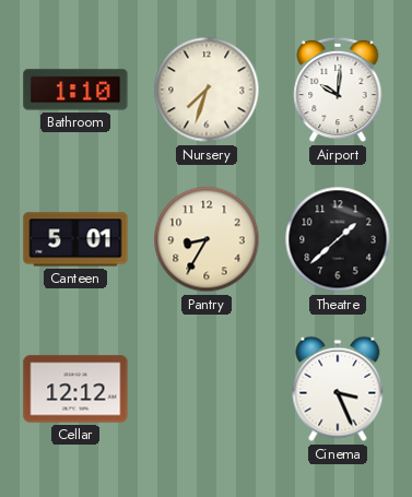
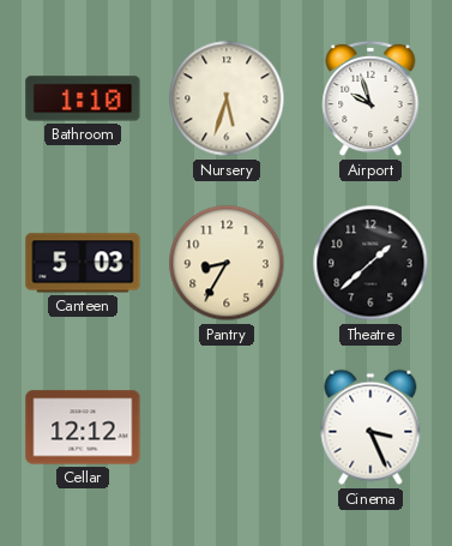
Nursery: 7:33 -> 5:33
Airport: 10:01 -> 9:57
Canteen: 5:01 -> 5:03
